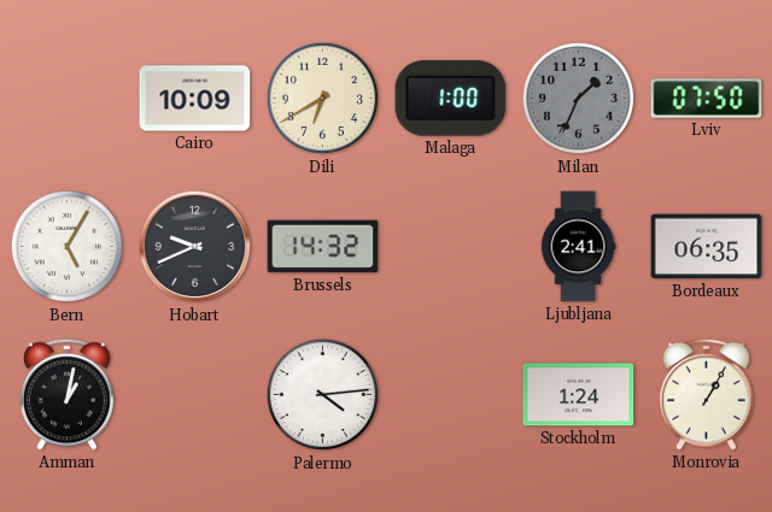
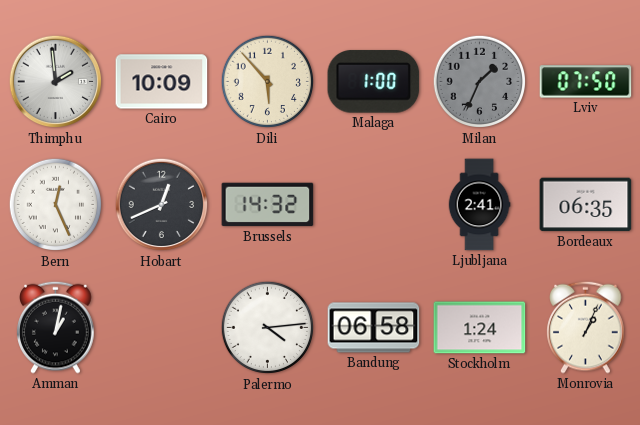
Thimphu: none -> 1:59
Dili: 6:40 -> 5:53
Bern: 5:05 -> 12:26
Hobart: 9:41 -> 12:41
Bandung: none -> 06:58
Monrovia: 1:05 -> 1:04
